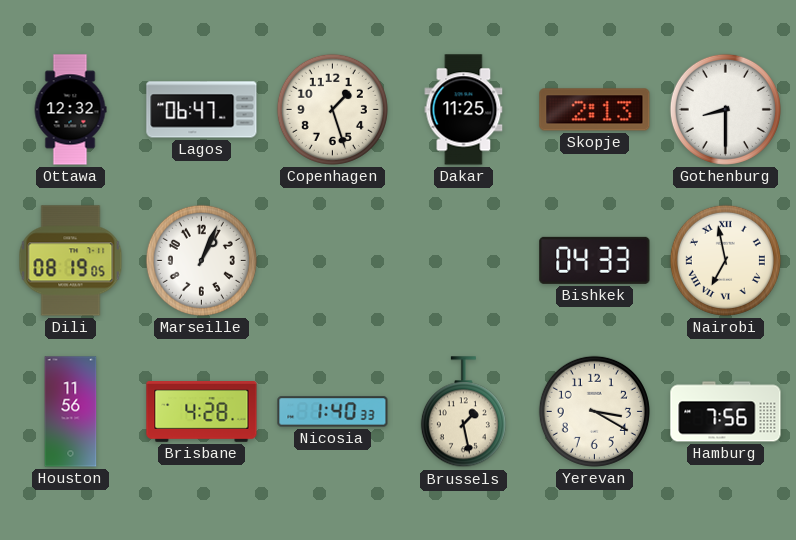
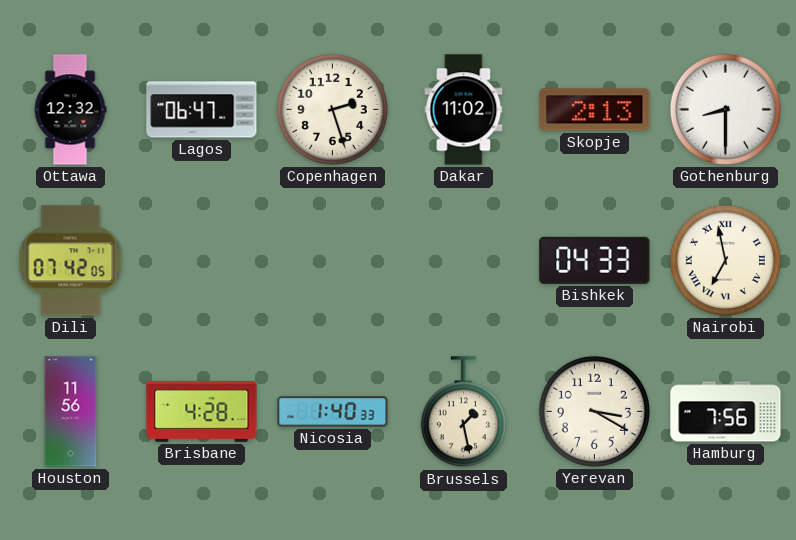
Copenhagen: 1:27 -> 2:27
Dakar: 11:25 -> 11:02
Dili: 08:19 -> 07:42
Marseille: 1:04 -> none
